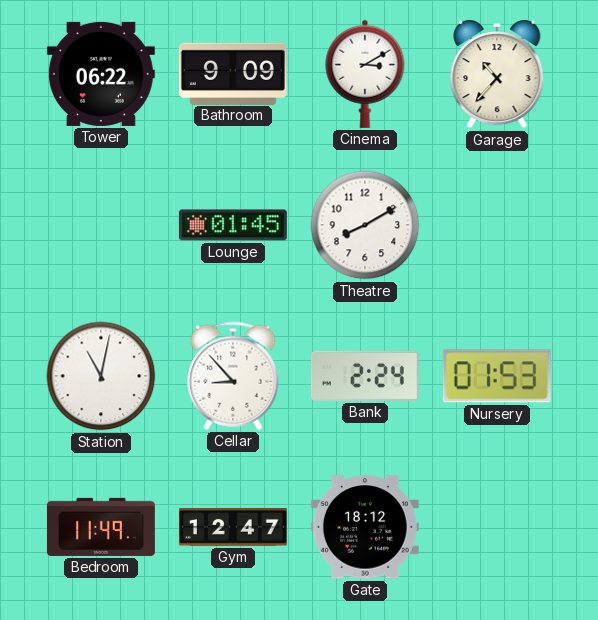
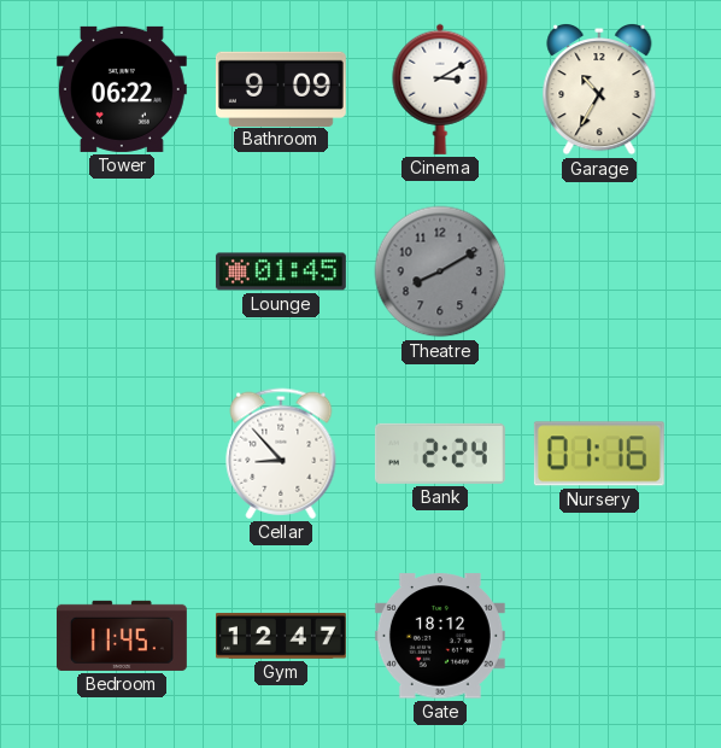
Garage: 10:37 -> 10:35
Theatre dial: white -> grey
Station: 11:02 -> none
Nursery: 01:53 -> 01:16
Bedroom: 11:49 -> 11:45
